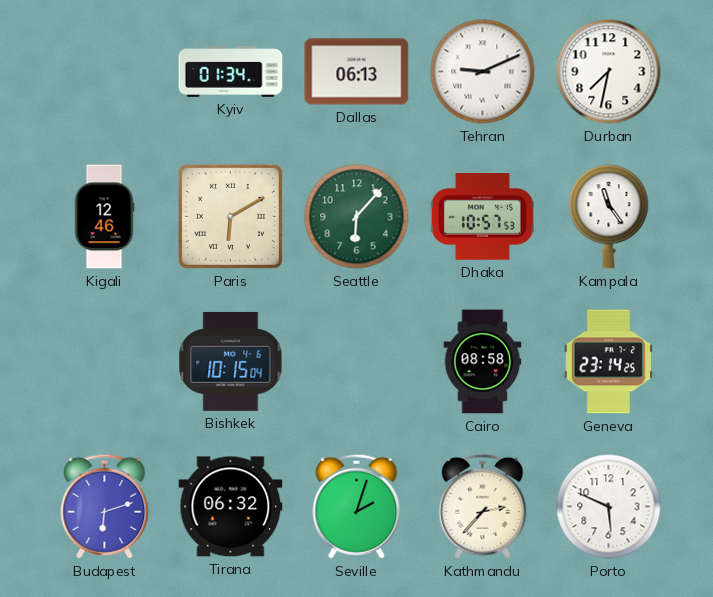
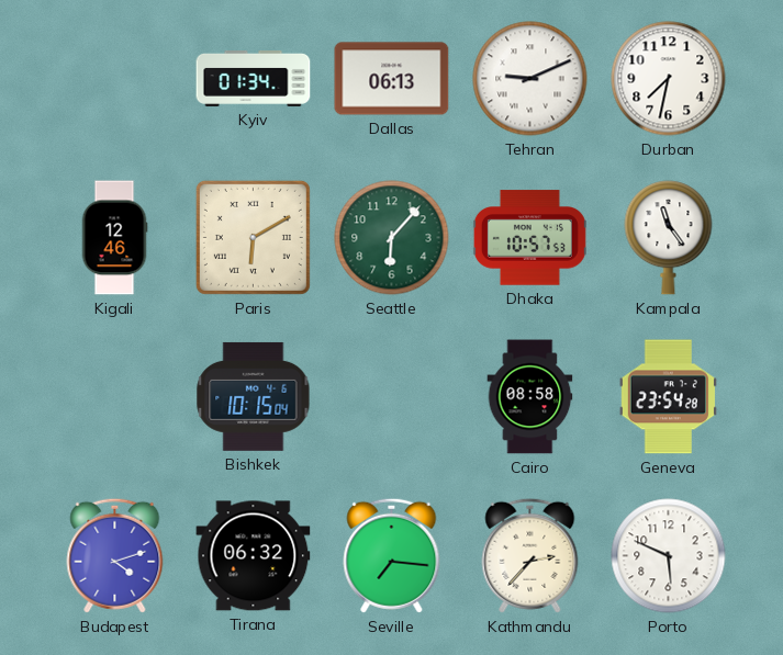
Geneva: 23:14 -> 23:54
Budapest: 6:12 -> 4:12
Seville: 2:03 -> 7:16
